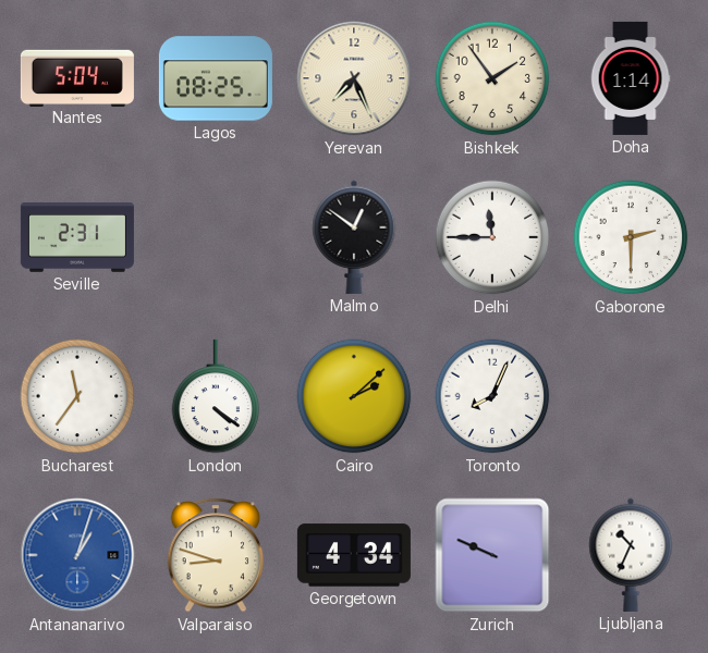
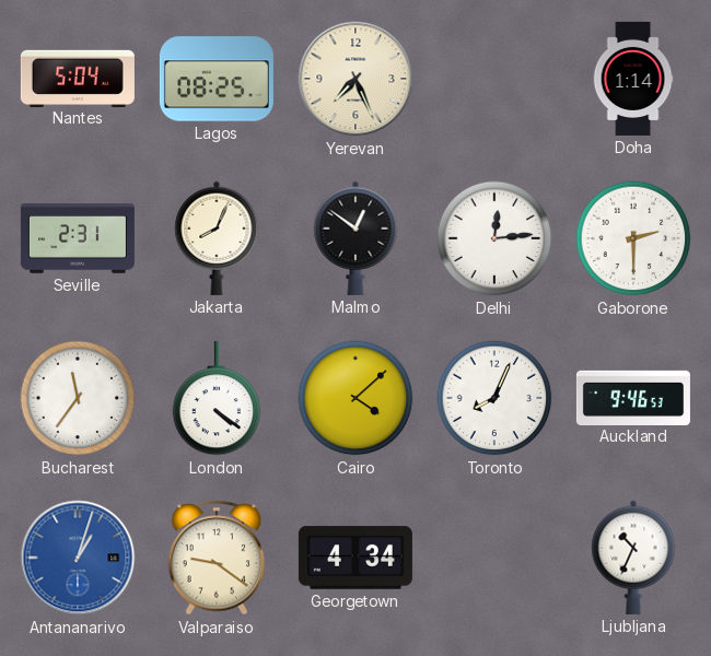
Bishkek: 1:54 -> none
Jakarta: none -> 8:04
Delhi: 11:45 -> 12:14
Cairo: 2:08 -> 4:08
Auckland: none -> 9:46
Valparaiso: 8:48 -> 9:21
Zurich: 9:49 -> none
